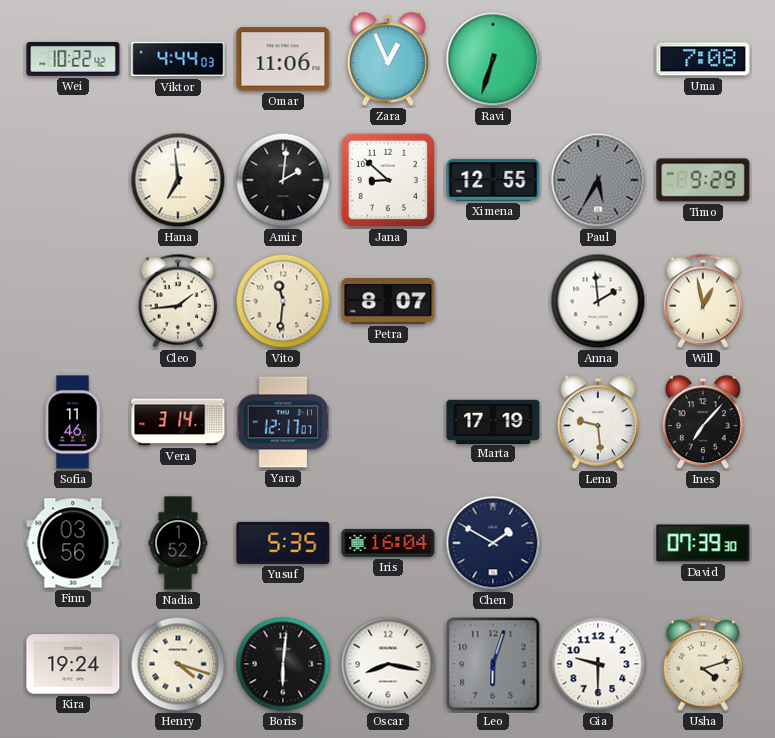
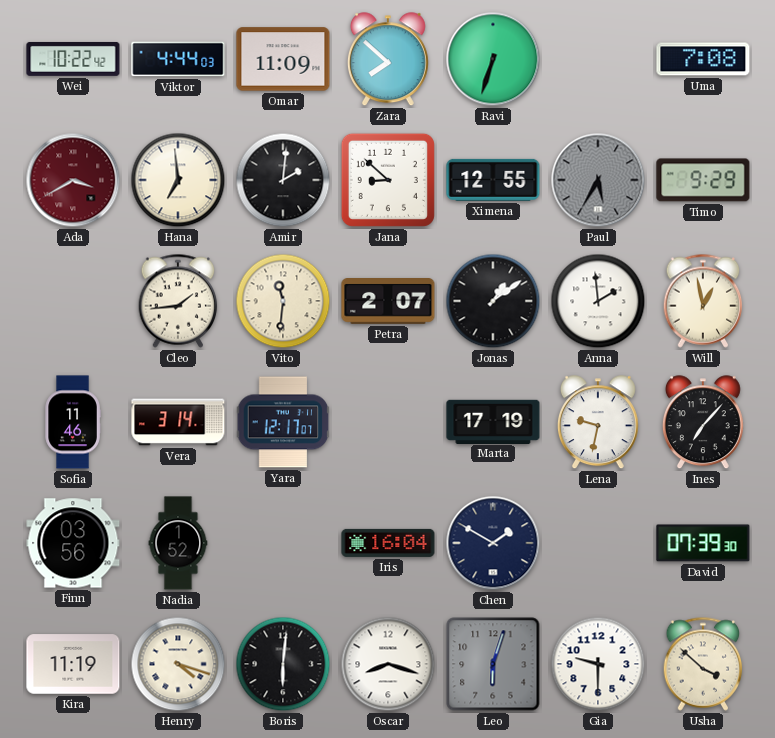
Omar: 11:06 -> 11:09
Zara: 12:56 -> 7:52
Ada: none -> 3:40
Petra: 8:07 -> 2:07
Jonas: none -> 1:09
Lena: 9:29 -> 9:32
Yusuf: 5:35 -> none
Kira: 19:24 -> 11:19
Oscar: 8:17 -> 8:18
Usha: 4:12 -> 3:52
